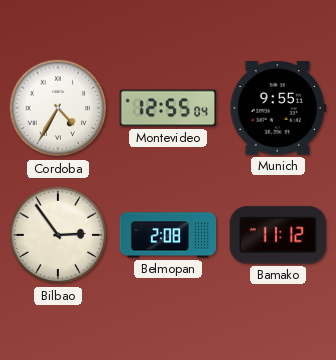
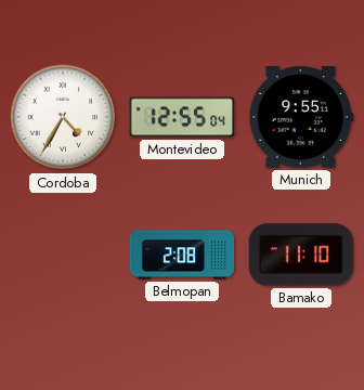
Bilbao: 2:54 -> none
Bamako: 11:12 -> 11:10
